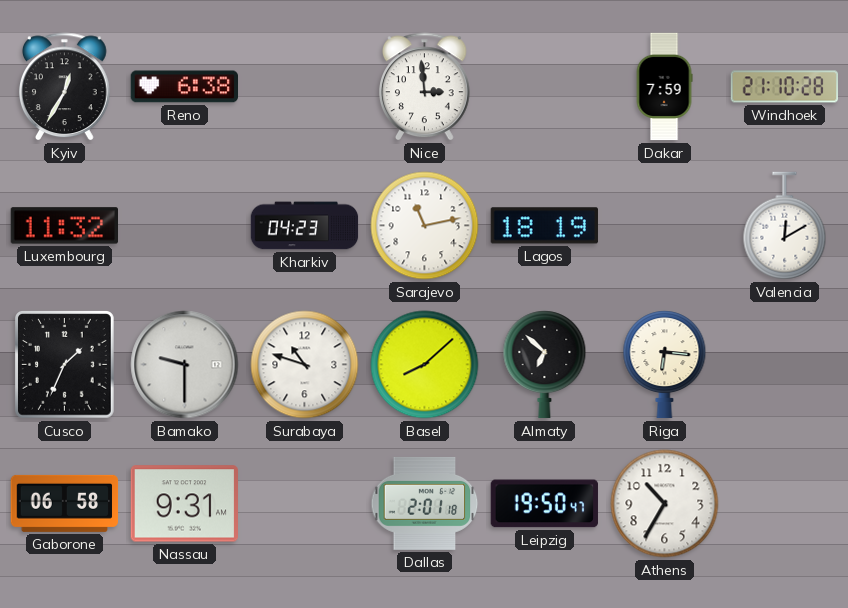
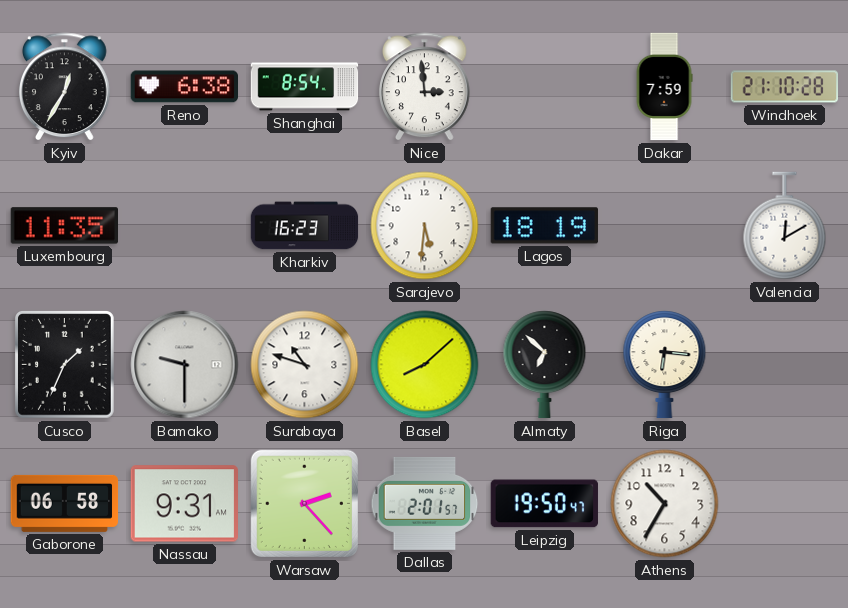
Shanghai: none -> 8:54
Luxembourg: 11:32 -> 11:35
Kharkiv: 04:23 -> 16:23
Sarajevo: 11:13 -> 5:31
Warsaw: none -> 2:23
Dallas: 2:01:18 -> 2:01:57
